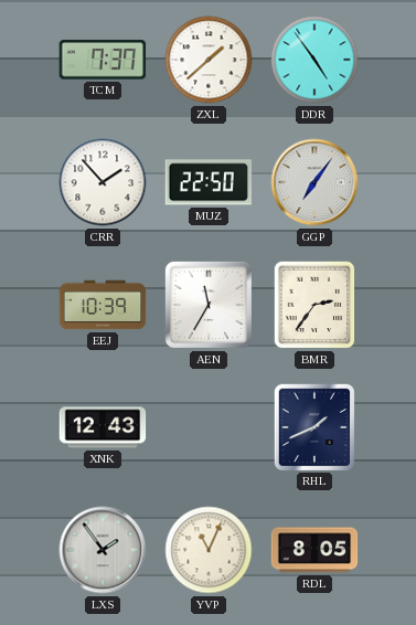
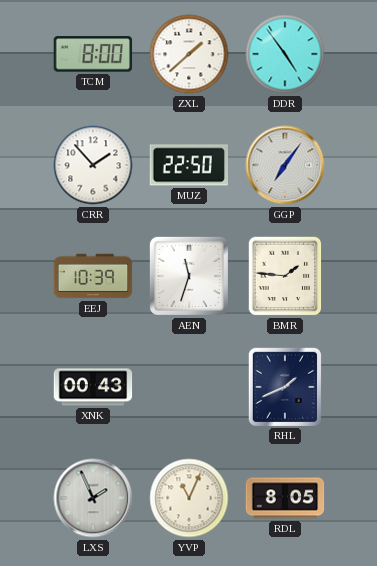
TCM: 7:37 -> 8:00
AEN: 11:35 -> 11:33
BMR: 2:36 -> 1:46
XNK: 12:43 -> 00:43
LXS: 1:54 -> 1:56
